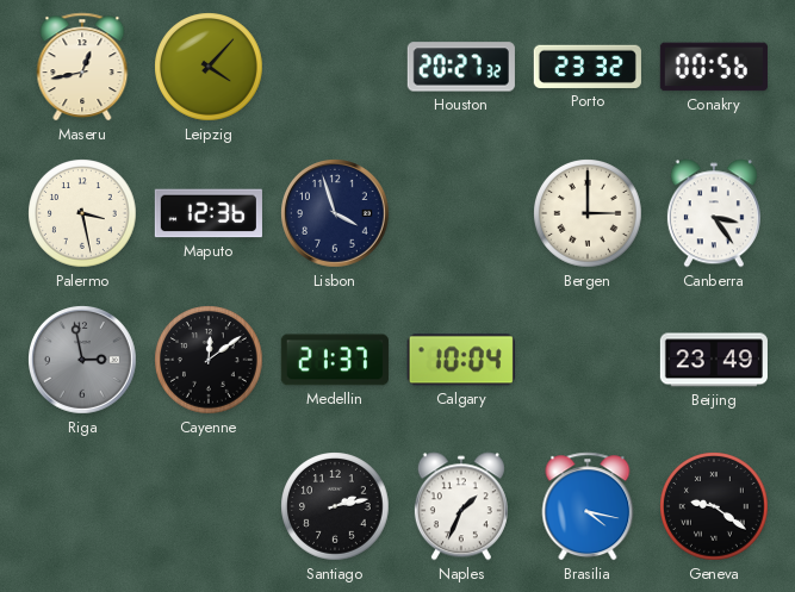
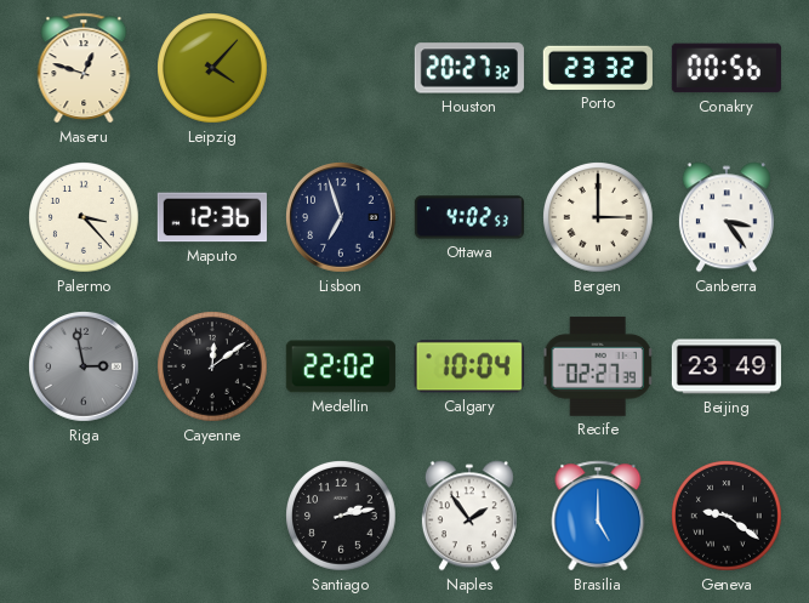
Maseru: 12:43 -> 12:48
Palermo: 3:28 -> 3:23
Lisbon: 3:57 -> 6:57
Ottawa: none -> 4:02
Medellin: 21:37 -> 22:02
Recife: none -> 02:27
Naples: 1:34 -> 1:54
Brasilia: 4:17 -> 5:00
